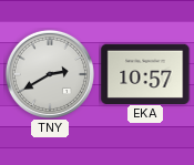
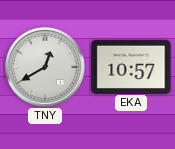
TNY: 2:40 -> 12:40
